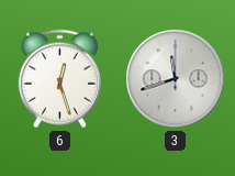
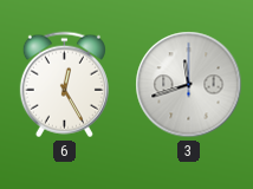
6: 12:27 -> 12:25
